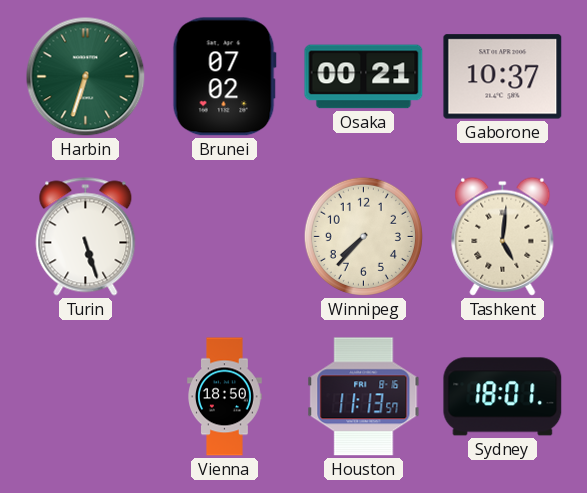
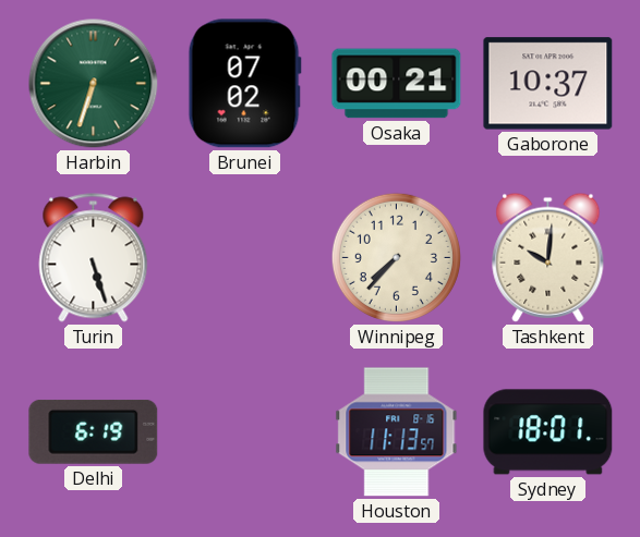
Tashkent: 5:01 -> 10:01
Delhi: none -> 6:19
Vienna: 18:50 -> none
